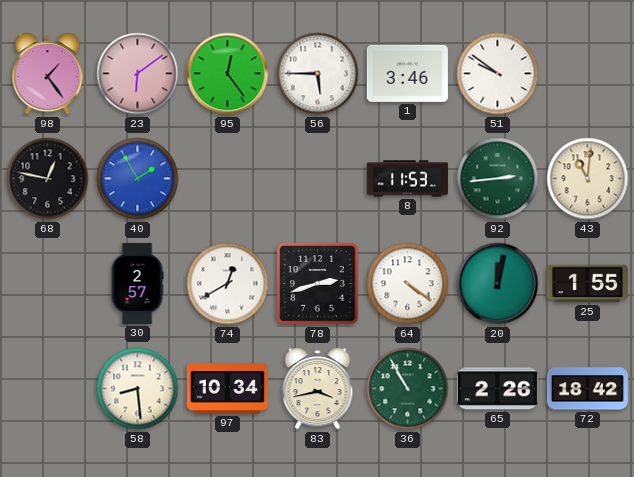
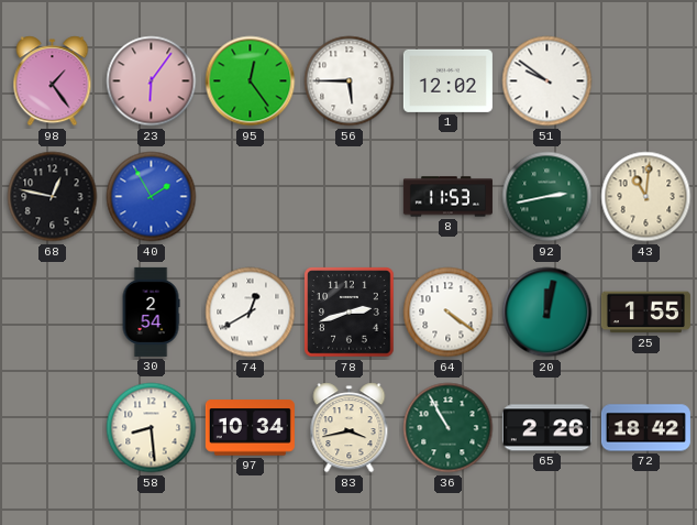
23: 6:09 -> 6:06
1: 3:46 -> 12:02
92: 2:44 -> 2:43
30: 2:57 -> 2:54
